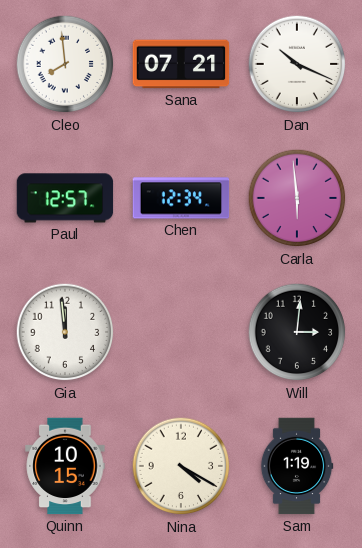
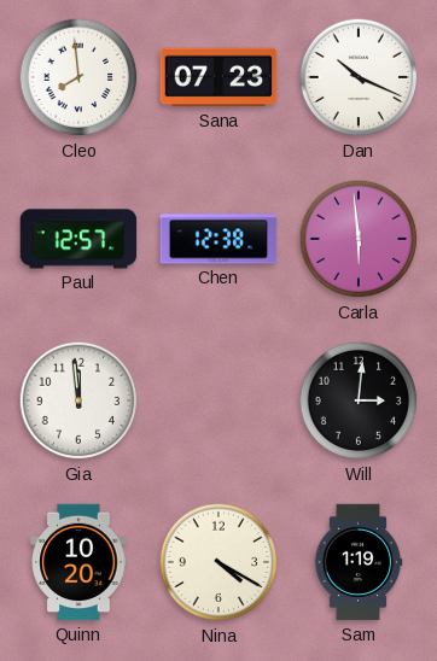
Sana: 07:21 -> 07:23
Chen: 12:34 -> 12:38
Quinn: 10:15 -> 10:20
